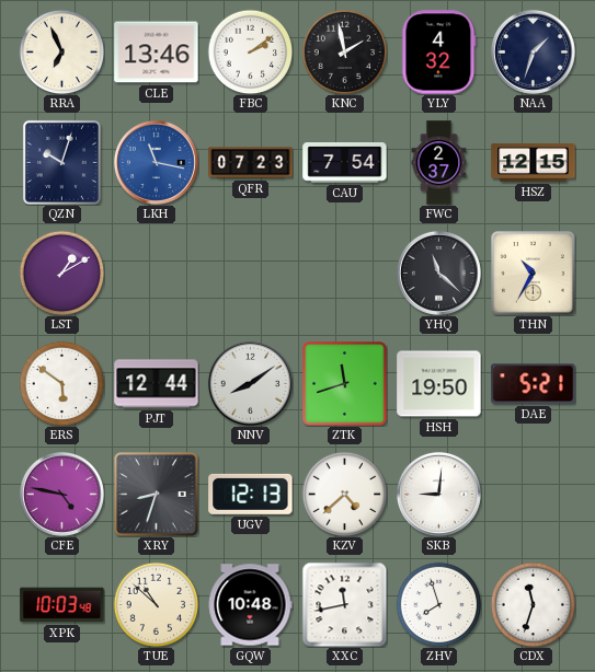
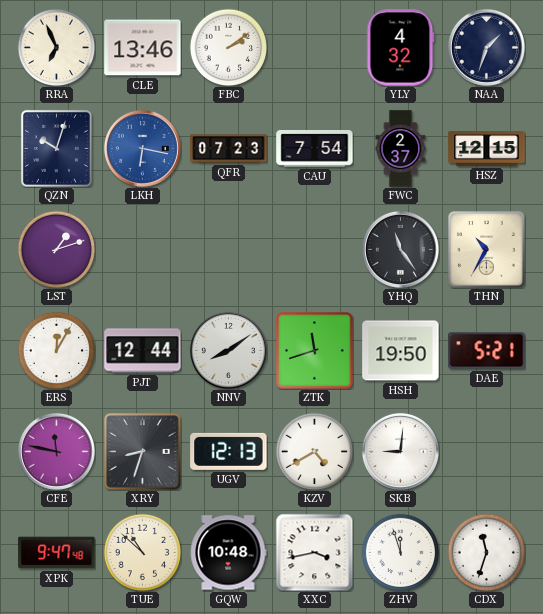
KNC: 1:58 -> none
LKH: 11:17 -> 6:17
LST: 1:10 -> 1:12
YHQ: 11:22 -> 11:24
ERS: 5:51 -> 12:05
CFE: 4:47 -> 11:47
KZV: 4:38 -> 4:40
XPK: 10:03 -> 9:47
XXC: 11:43 -> 3:43
ZHV: 7:57 -> 11:57
